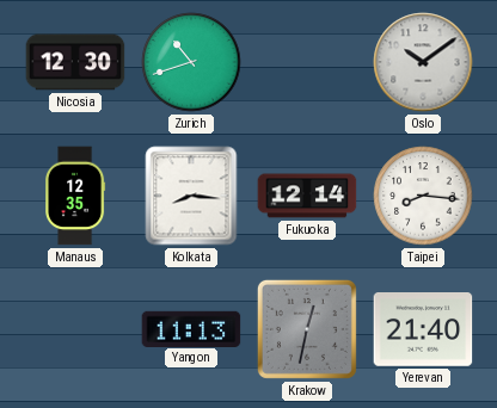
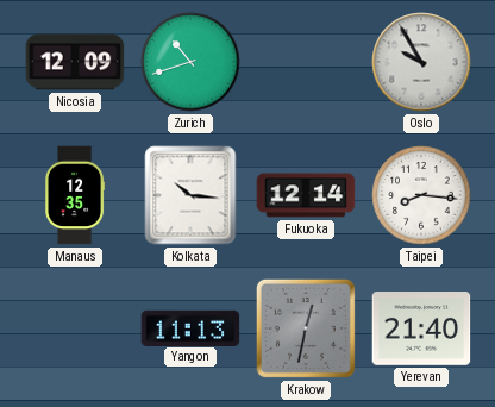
Nicosia: 12:30 -> 12:09
Oslo: 10:09 -> 9:55
Kolkata: 8:16 -> 10:16
